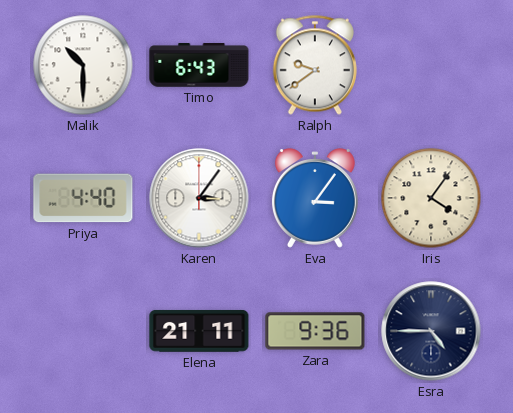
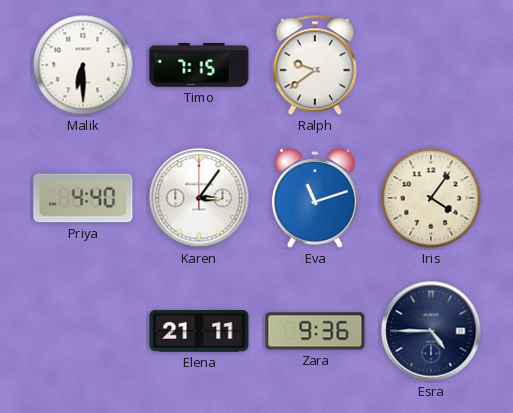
Malik: 10:30 -> 6:30
Timo: 6:43 -> 7:15
Eva: 3:06 -> 11:12
